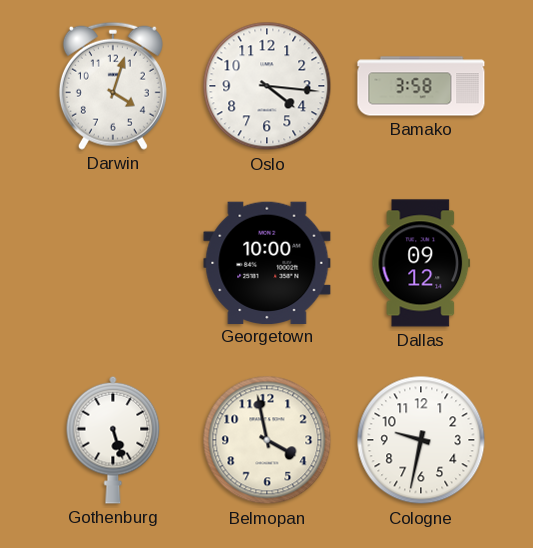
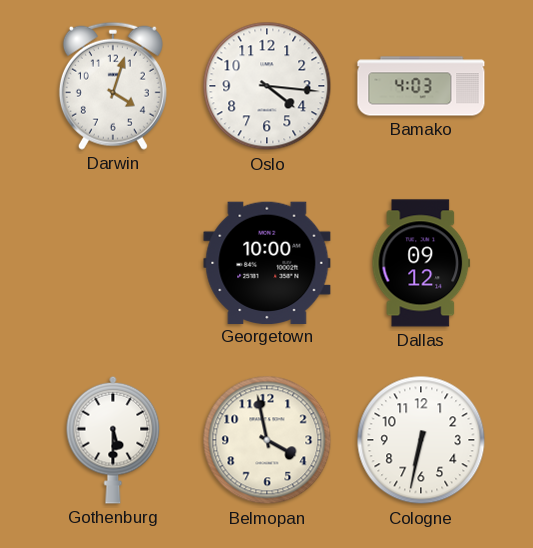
Bamako: 3:58 -> 4:03
Gothenburg: 5:27 -> 5:30
Cologne: 9:32 -> 6:32
